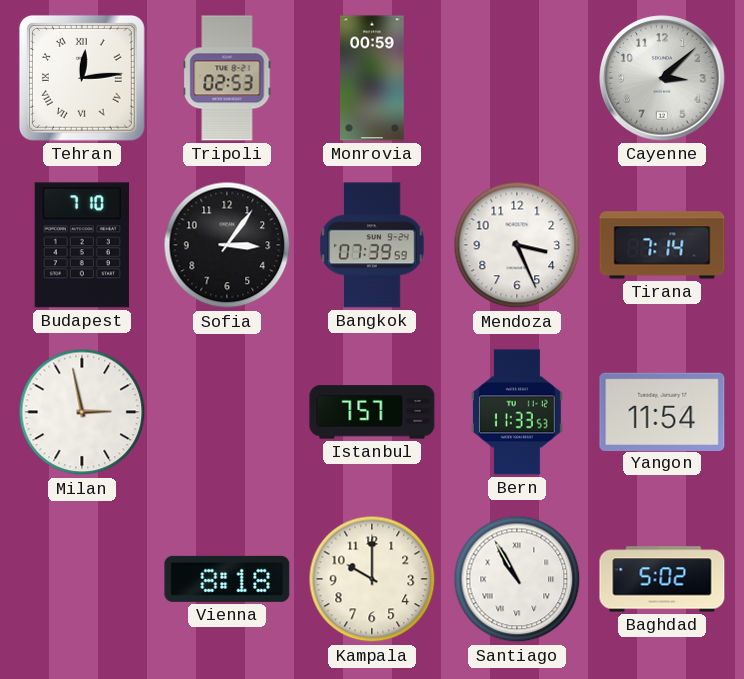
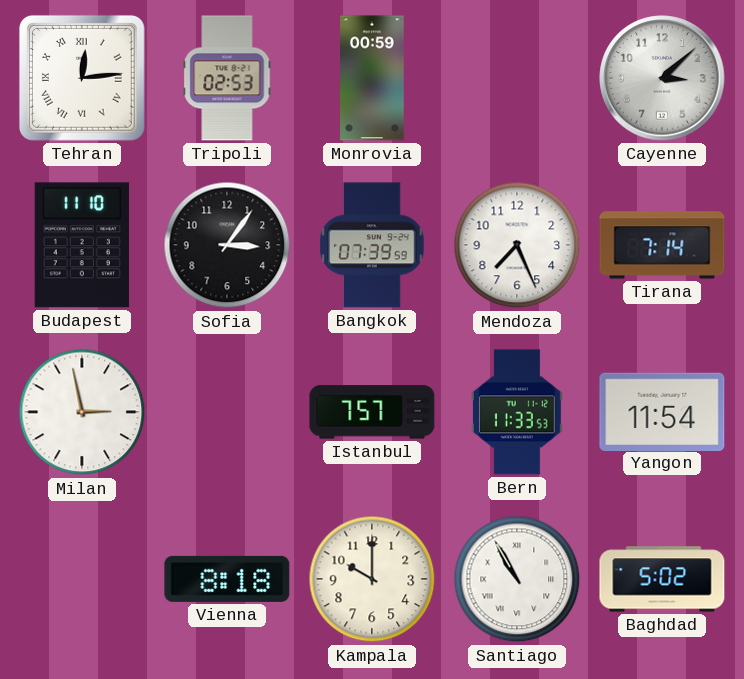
Budapest: 7:10 -> 11:10
Mendoza: 3:26 -> 7:26
